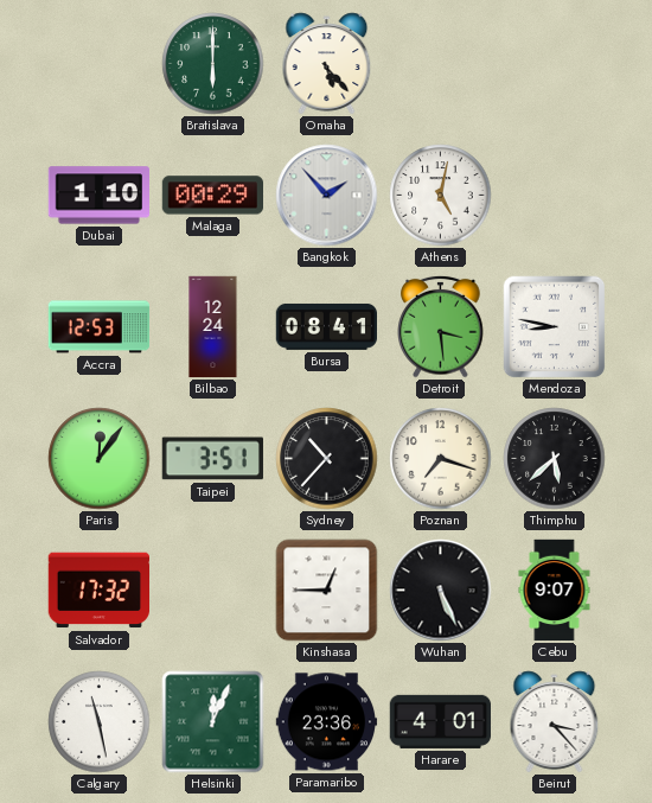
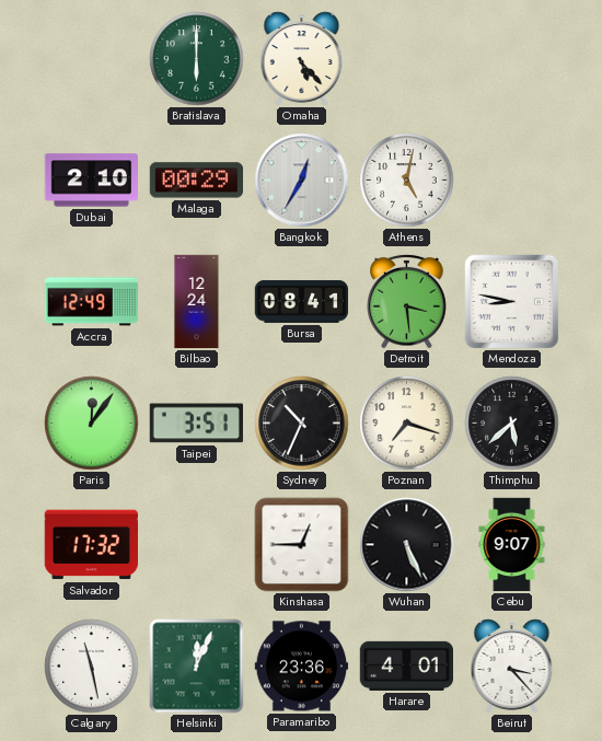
Dubai: 1:10 -> 2:10
Bangkok: 1:53 -> 12:35
Accra: 12:53 -> 12:49
Sydney: 10:37 -> 10:34
